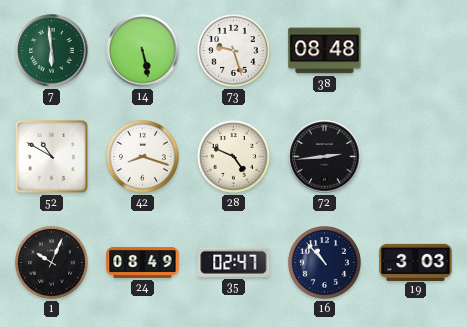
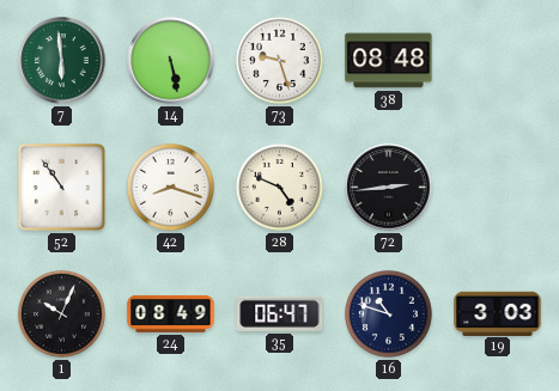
52: 10:50 -> 10:54
35: 02:47 -> 06:47
16: 10:53 -> 10:48
